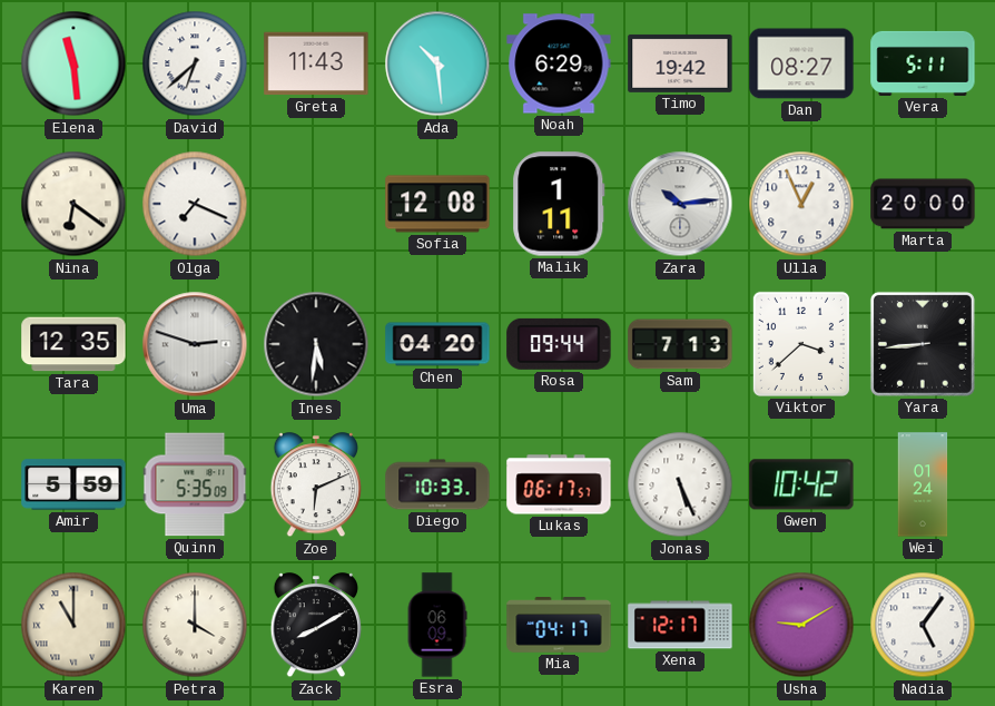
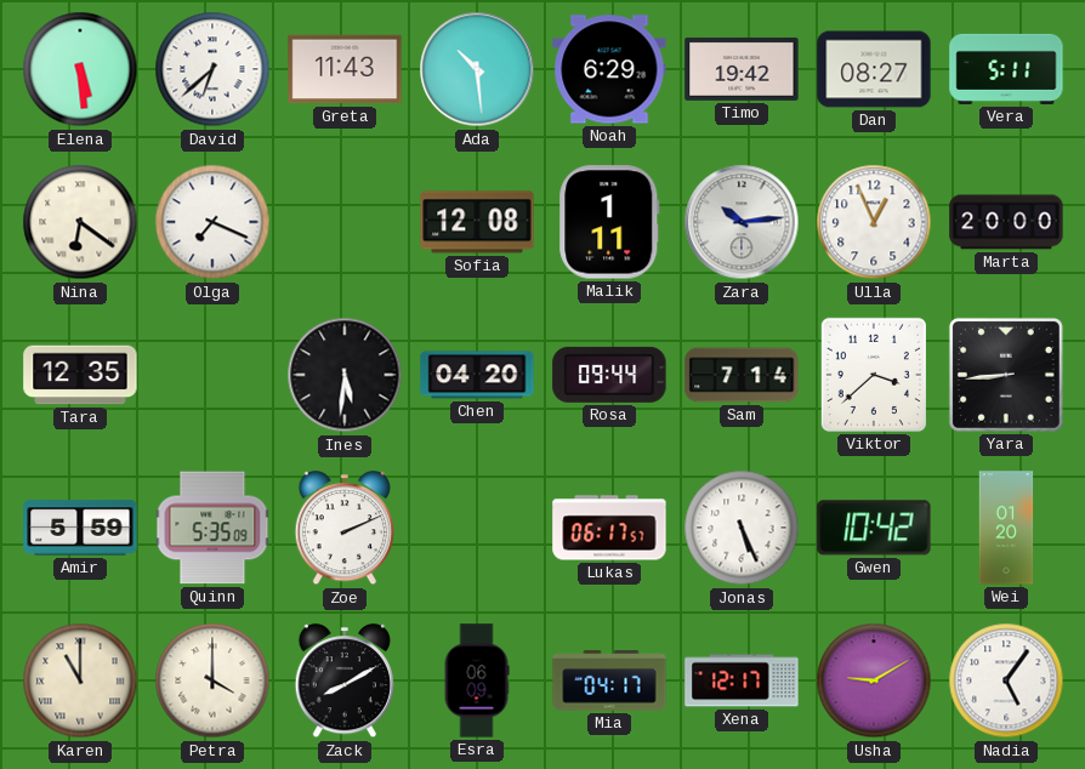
Elena: 11:29 -> 5:29
Uma: 2:48 -> none
Sam: 7:13 -> 7:14
Zoe: 6:11 -> 2:11
Diego: 10:33 -> none
Wei: 01:24 -> 01:20
